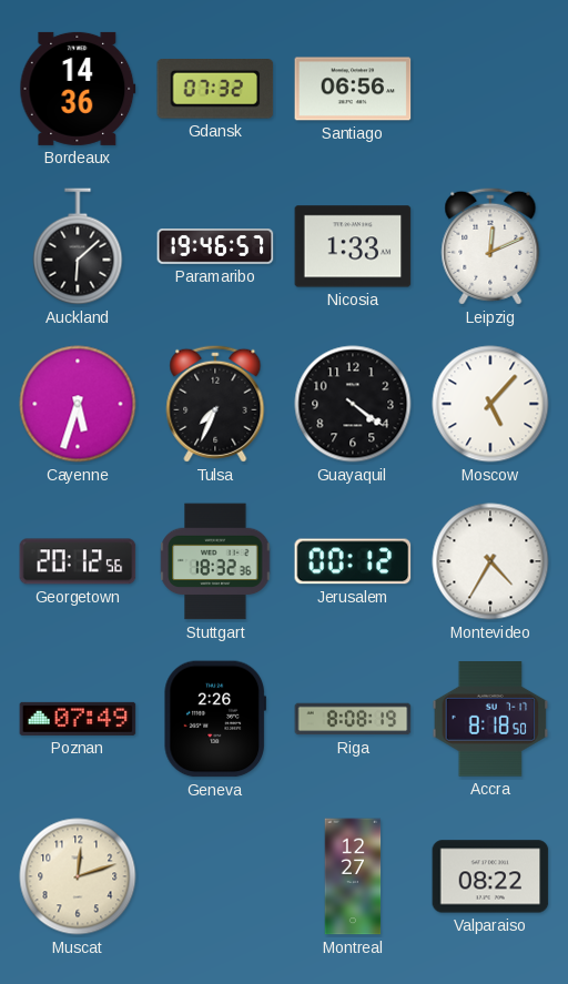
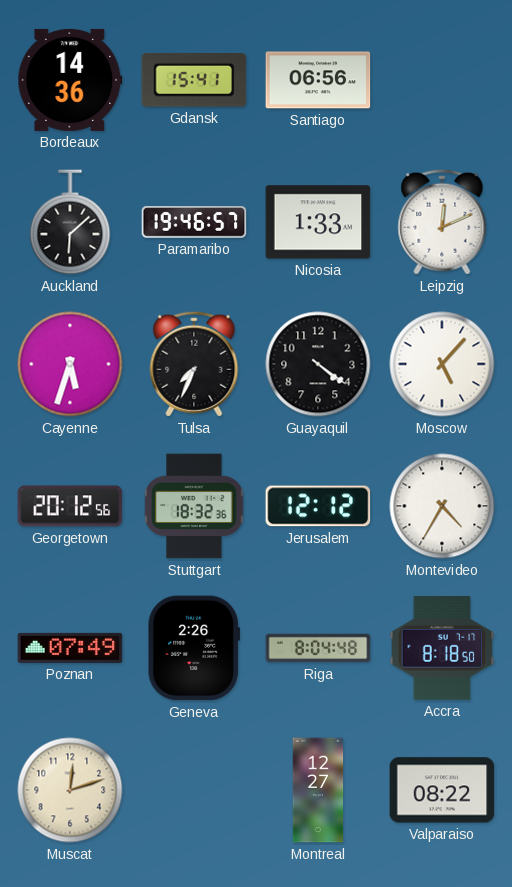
Gdansk: 07:32 -> 15:41
Jerusalem: 00:12 -> 12:12
Riga: 8:08 -> 8:04
